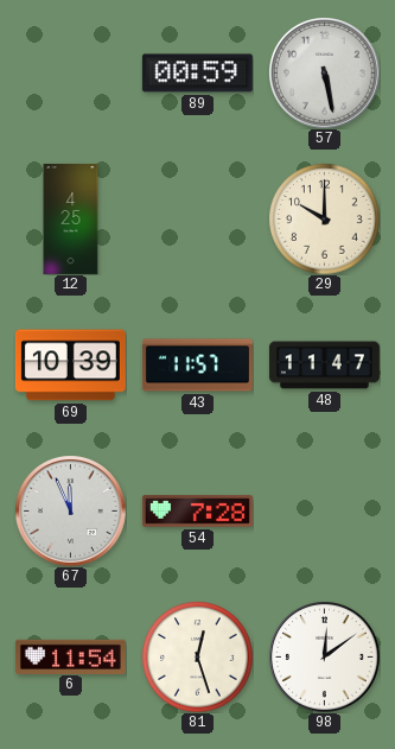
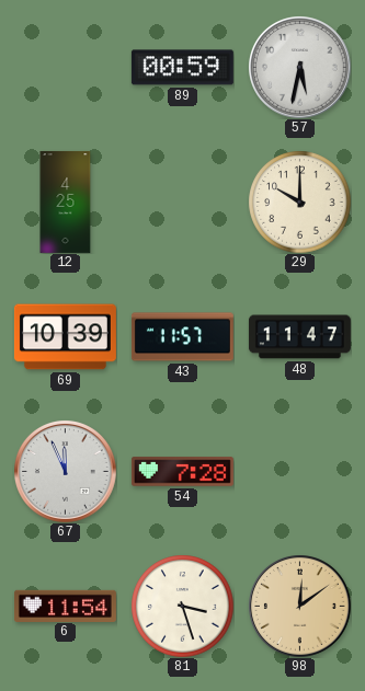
57: 5:28 -> 5:32
81: 12:27 -> 3:27
98 dial: white -> champagne
